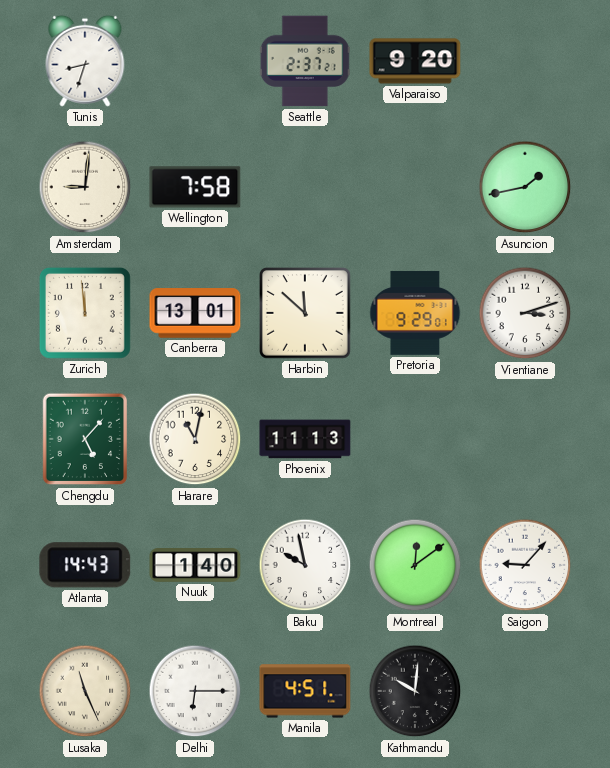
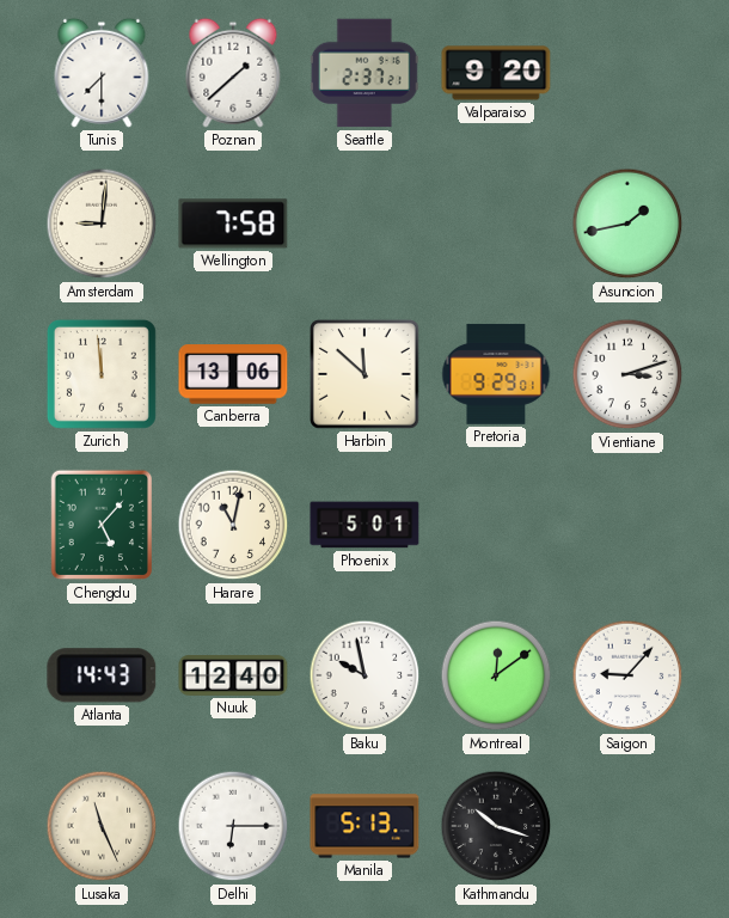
Tunis: 8:33 -> 7:30
Poznan: none -> 1:38
Canberra: 13:01 -> 13:06
Phoenix: 11:13 -> 5:01
Nuuk: 1:40 -> 12:40
Manila: 4:51 -> 5:13
Kathmandu: 10:01 -> 10:18
